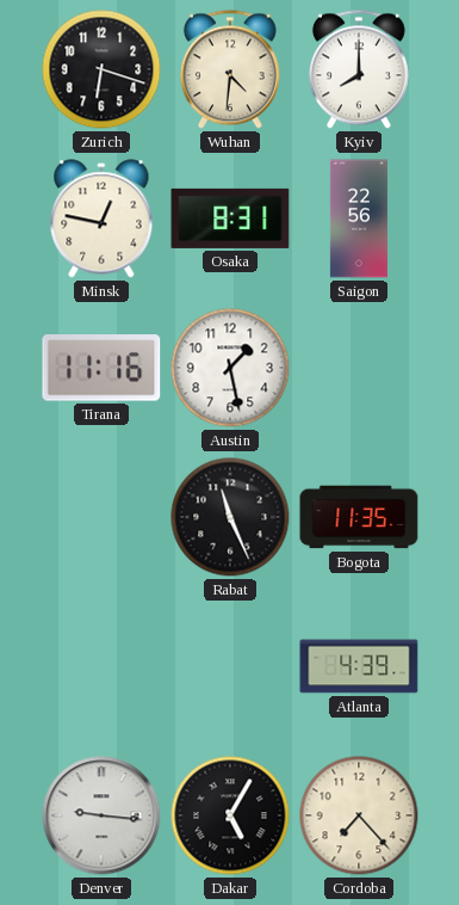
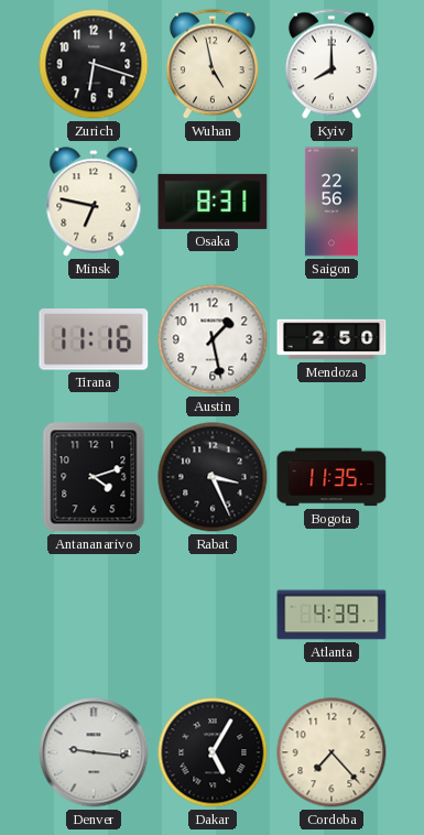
Wuhan: 4:31 -> 4:58
Minsk: 12:47 -> 6:47
Mendoza: none -> 2:50
Antananarivo: none -> 4:12
Rabat: 11:26 -> 3:26
